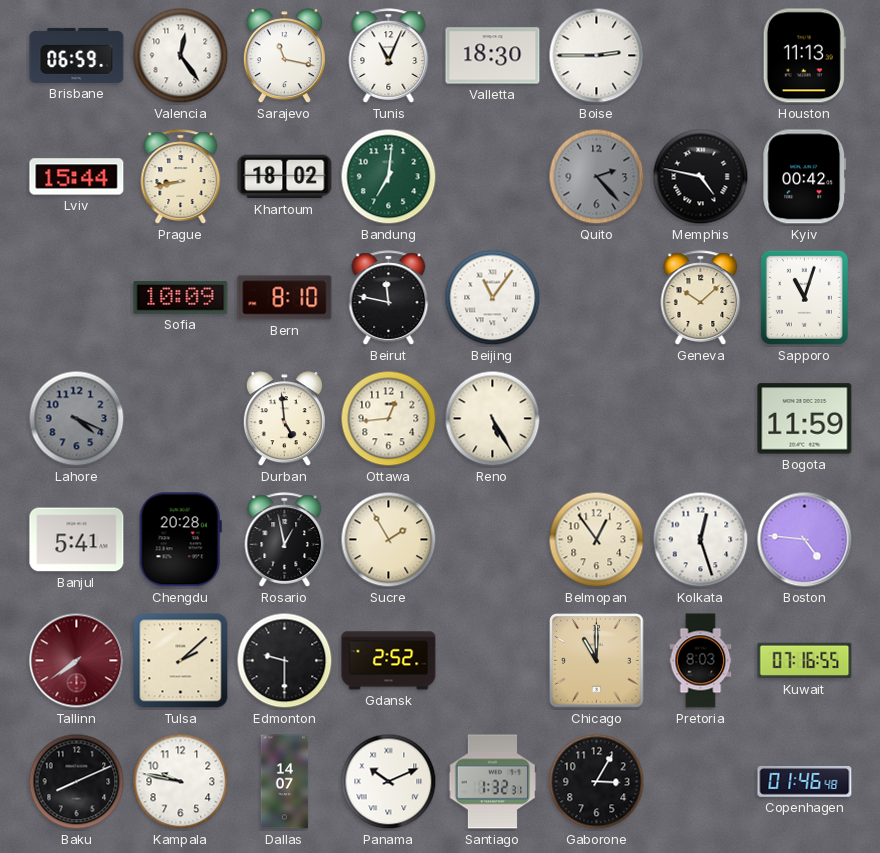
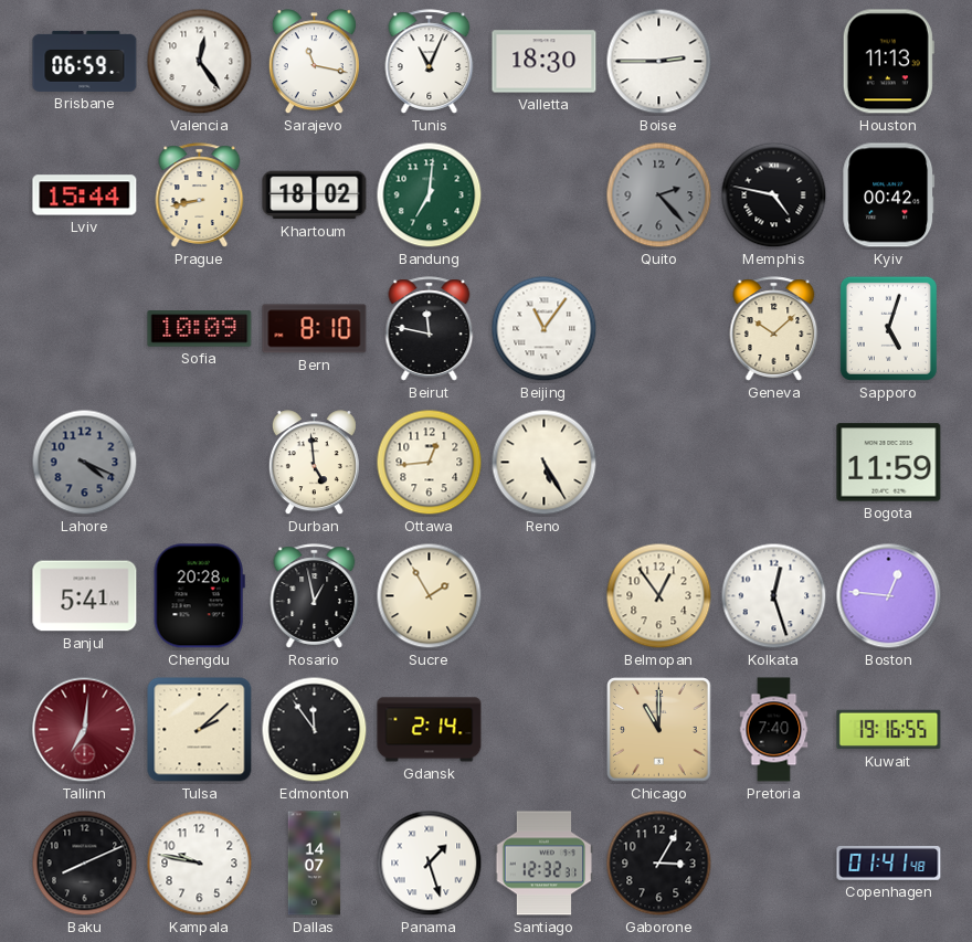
Sapporo: 11:03 -> 5:03
Boston: 4:46 -> 12:46
Tallinn: 7:39 -> 7:01
Edmonton: 9:30 -> 11:54
Gdansk: 2:52 -> 2:14
Pretoria: 8:03 -> 7:40
Kuwait: 07:16 -> 19:16
Panama: 10:11 -> 1:27
Santiago: 1:32 -> 12:32
Copenhagen: 01:46 -> 01:41
